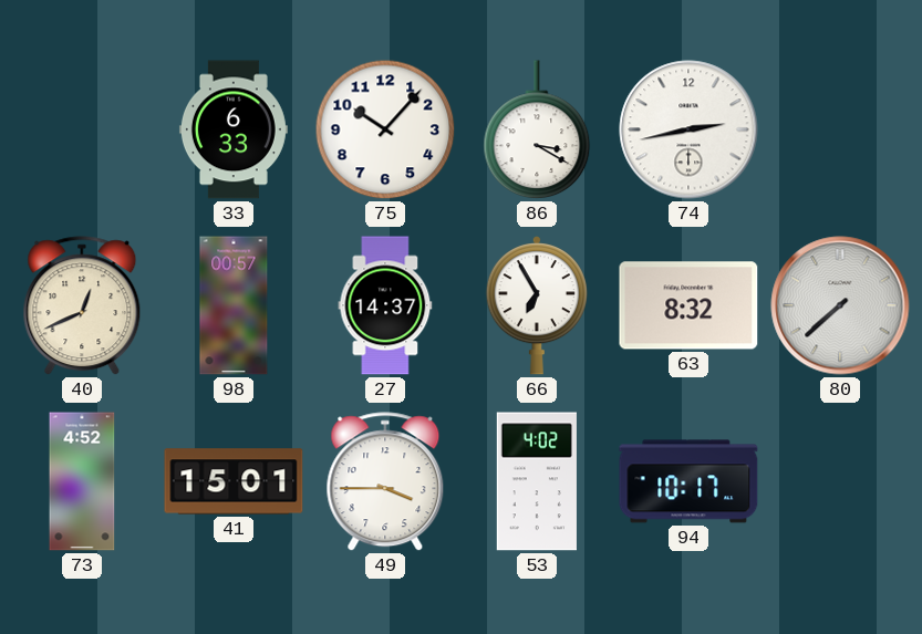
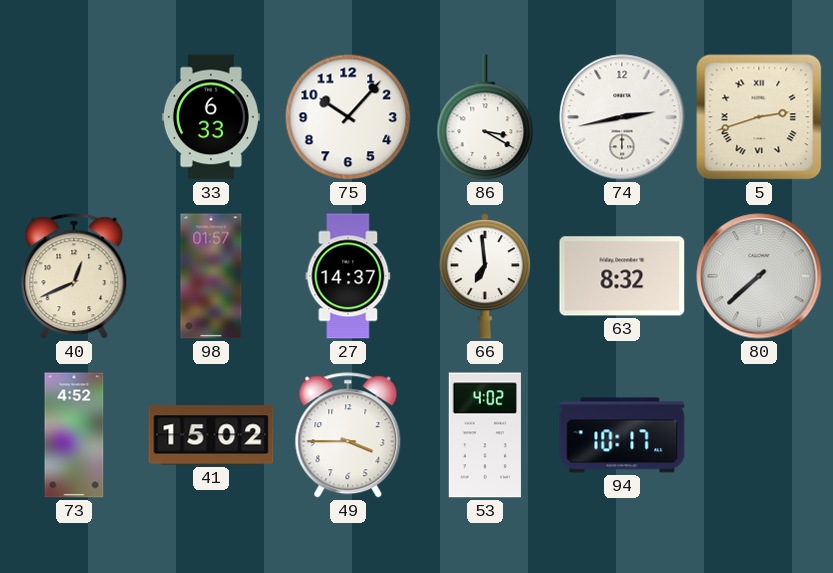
5: none -> 2:42
98: 00:57 -> 01:57
66: 6:55 -> 6:59
41: 15:01 -> 15:02
